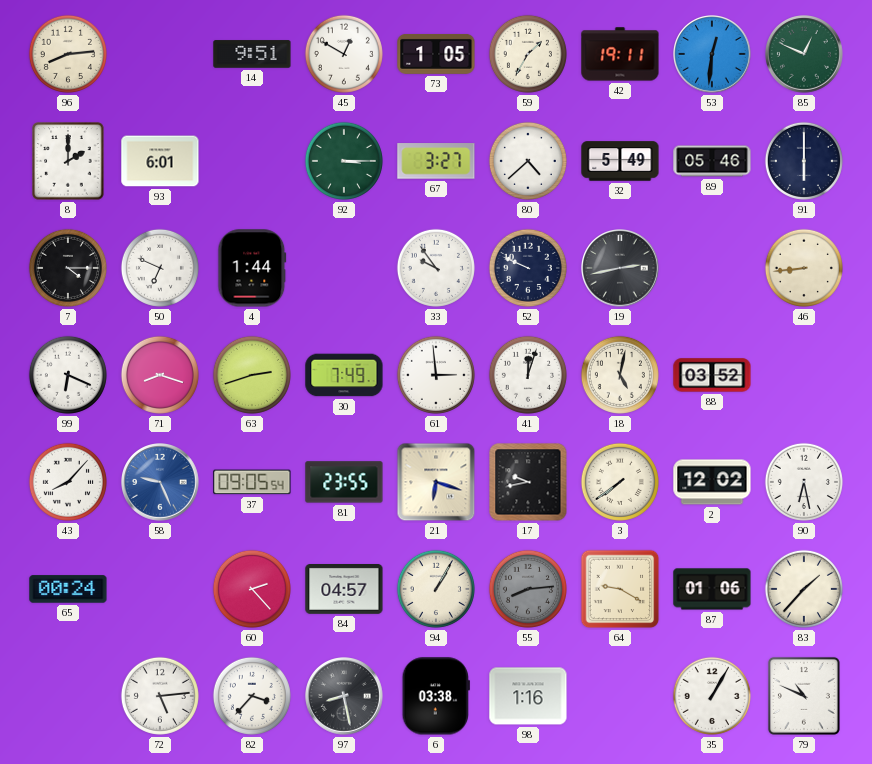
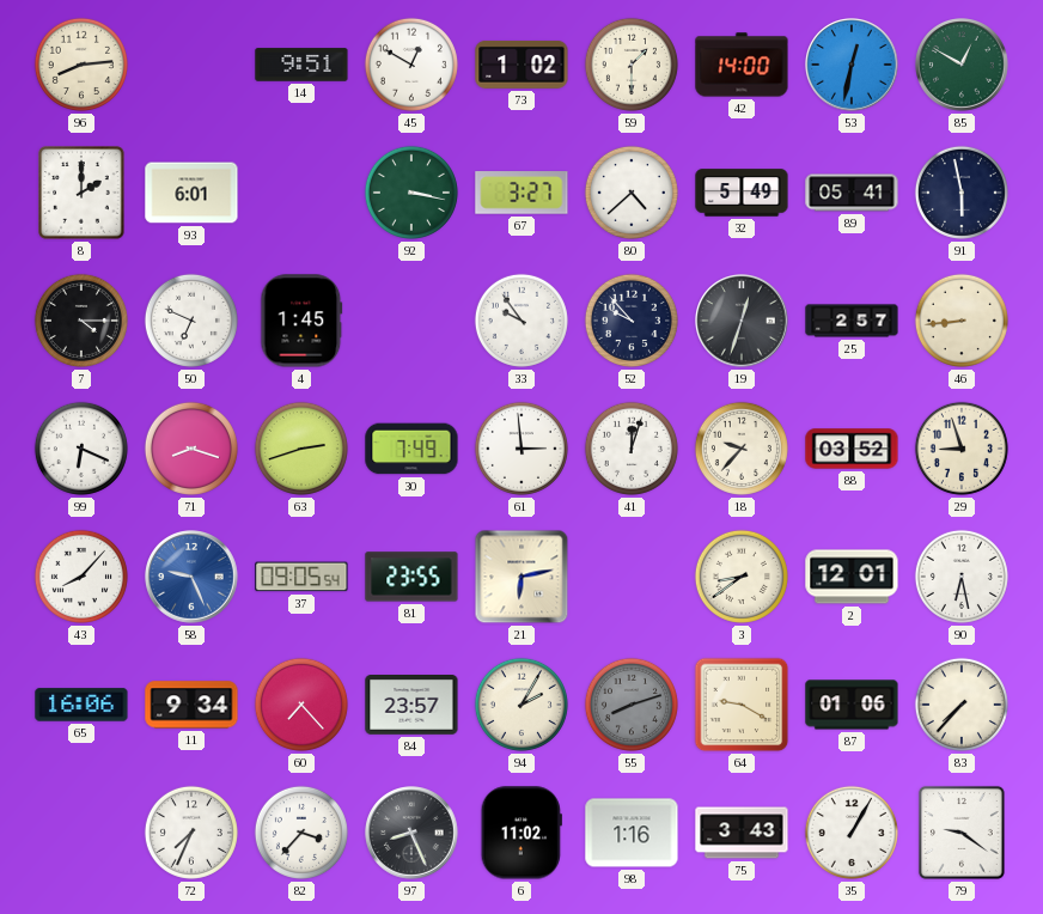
73: 1:05 -> 1:02
59: 1:35 -> 1:30
42: 19:11 -> 14:00
53: 12:31 -> 12:32
85: 12:49 -> 12:50
92: 3:15 -> 3:17
89: 05:46 -> 05:41
91: 6:00 -> 5:58
4: 1:44 -> 1:45
52: 9:49 -> 9:53
19: 2:43 -> 12:33
25: none -> 2:57
18: 5:02 -> 9:37
29: none -> 8:57
21: 6:18 -> 6:13
17: 9:43 -> none
3: 7:39 -> 8:39
2: 12:02 -> 12:01
65: 00:24 -> 16:06
11: none -> 9:34
60: 2:23 -> 7:23
84: 04:57 -> 23:57
94: 1:05 -> 2:05
55: 8:14 -> 8:12
83: 1:37 -> 7:37
72: 5:14 -> 7:34
97: 8:28 -> 8:26
6: 03:38 -> 11:02
75: none -> 3:43
79: 10:49 -> 9:21
